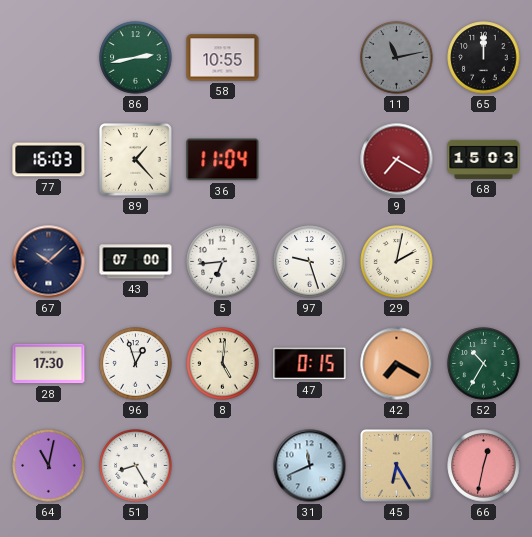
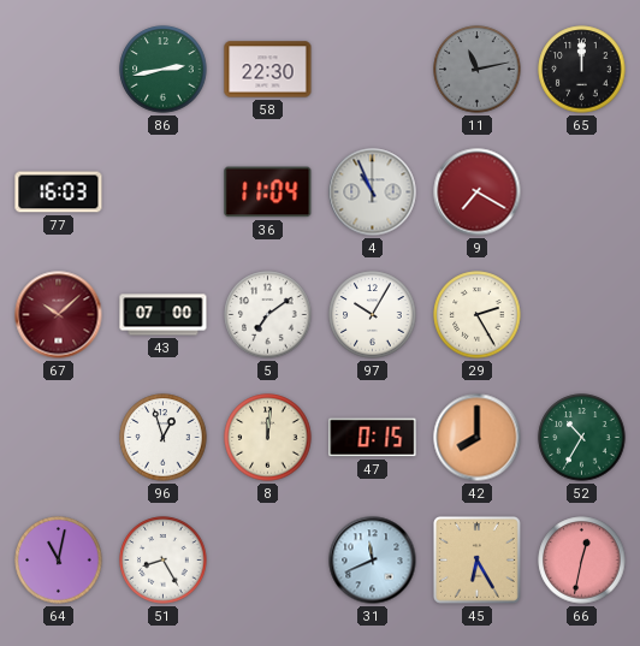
58: 10:55 -> 22:30
89: 1:23 -> none
4: none -> 10:56
68: 15:03 -> none
67 dial: navy -> burgundy
5: 6:44 -> 7:09
97: 9:27 -> 10:05
29: 2:02 -> 2:25
28: 17:30 -> none
8: 5:01 -> 12:01
42: 7:20 -> 8:00
